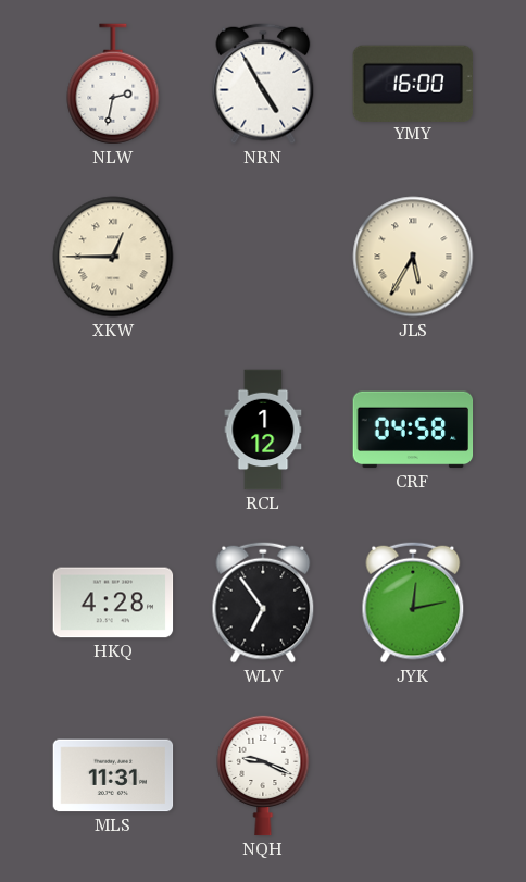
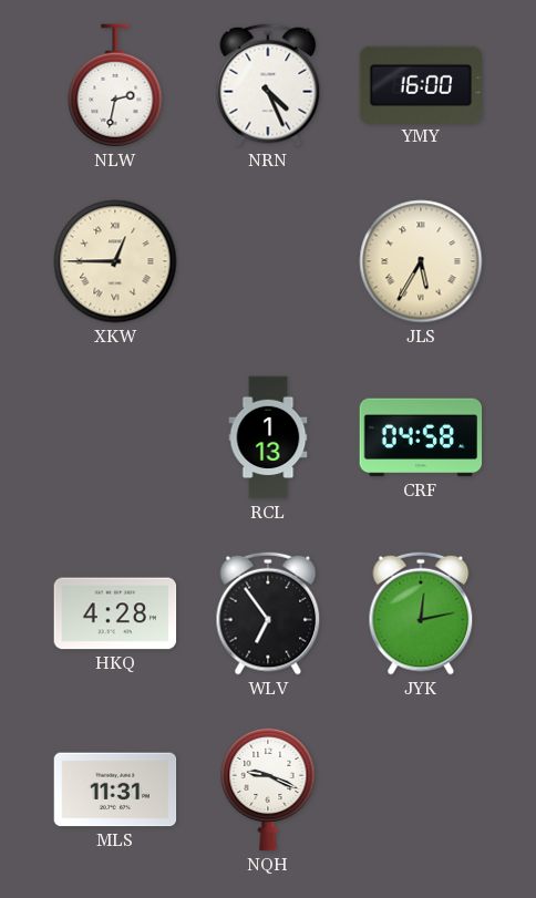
NRN: 4:55 -> 4:26
RCL: 1:12 -> 1:13
